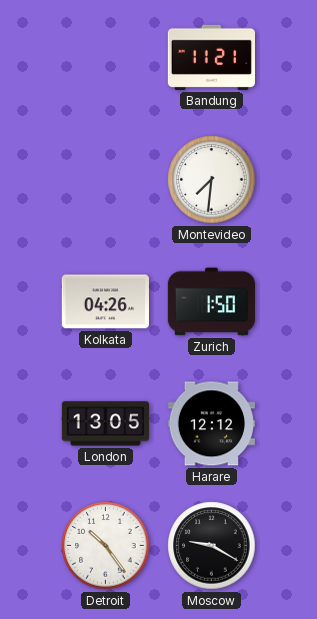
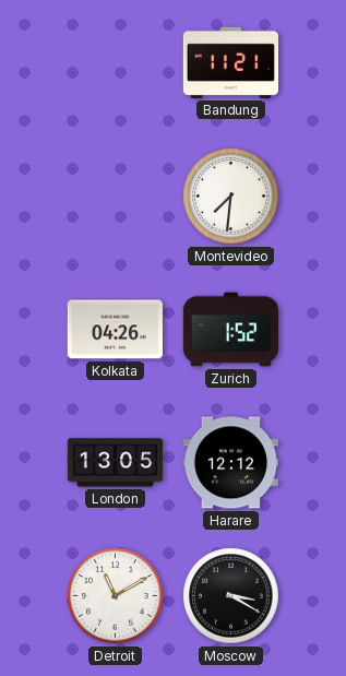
Zurich: 1:50 -> 1:52
Detroit: 10:24 -> 11:10
Moscow: 9:20 -> 3:20
